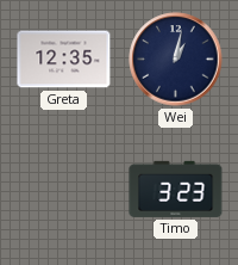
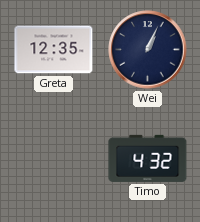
Wei: 1:02 -> 1:04
Timo: 3:23 -> 4:32
